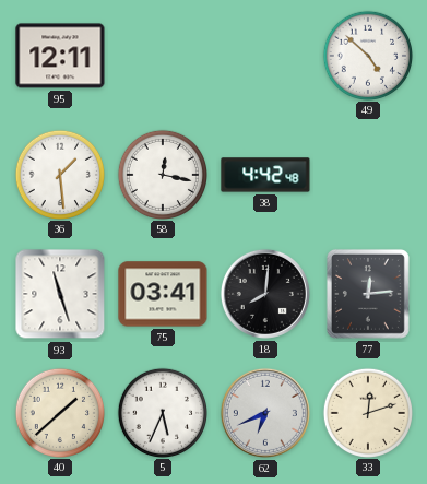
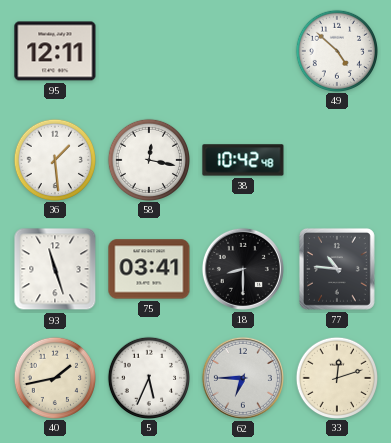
38: 4:42 -> 10:42
18: 8:01 -> 8:30
77: 12:14 -> 10:46
40: 1:38 -> 1:43
62: 6:41 -> 6:45
